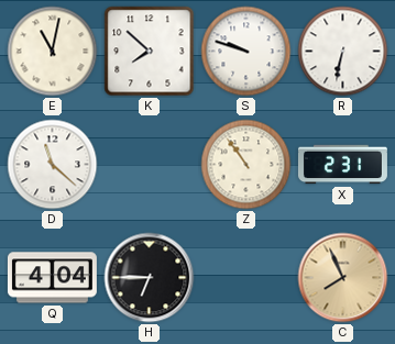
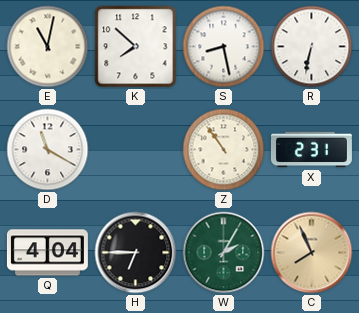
S: 9:48 -> 8:28
D: 11:22 -> 11:20
W: none -> 2:05
